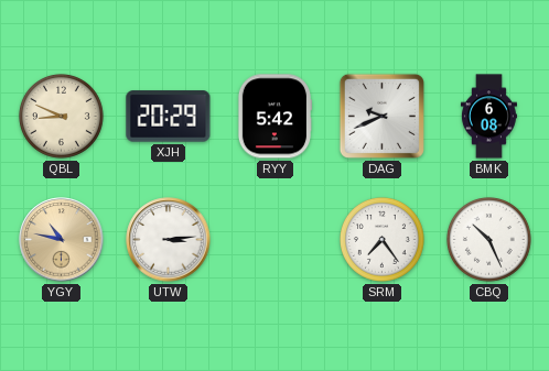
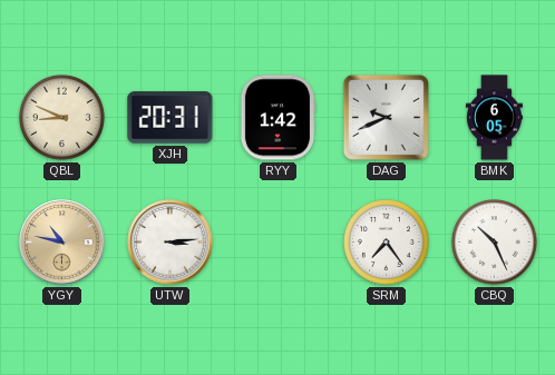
XJH: 20:29 -> 20:31
RYY: 5:42 -> 1:42
BMK: 6:08 -> 6:05
